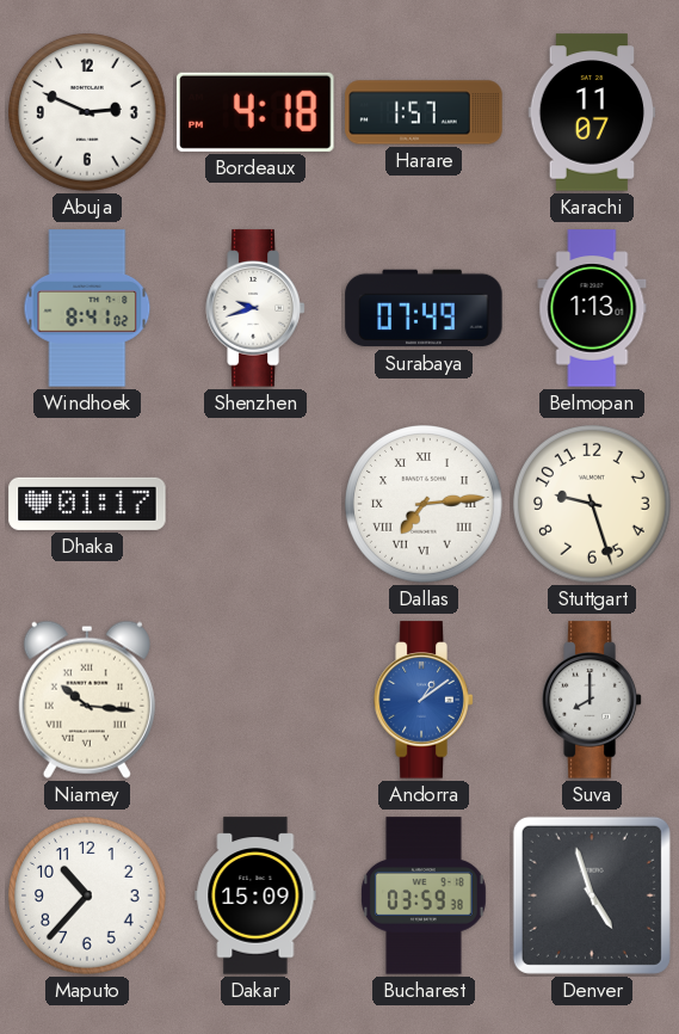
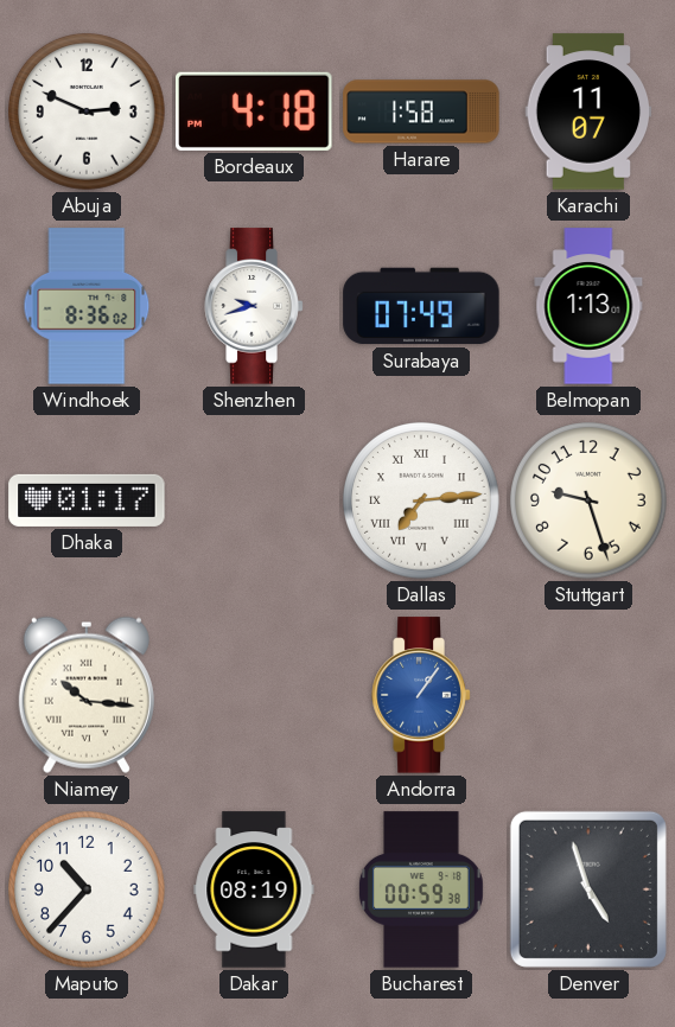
Harare: 1:57 -> 1:58
Windhoek: 8:41 -> 8:36
Andorra: 1:09 -> 1:06
Suva: 8:00 -> none
Dakar: 15:09 -> 08:19
Bucharest: 03:59 -> 00:59
